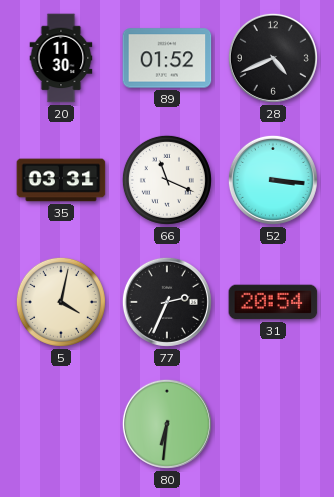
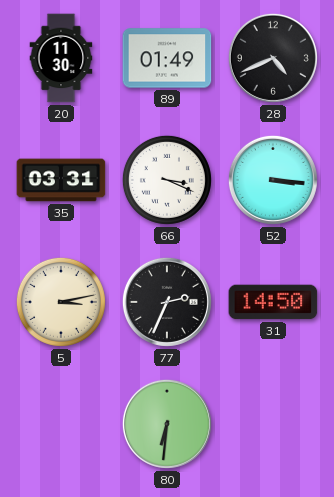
89: 01:52 -> 01:49
66: 11:19 -> 3:19
5: 4:02 -> 3:13
31: 20:54 -> 14:50
